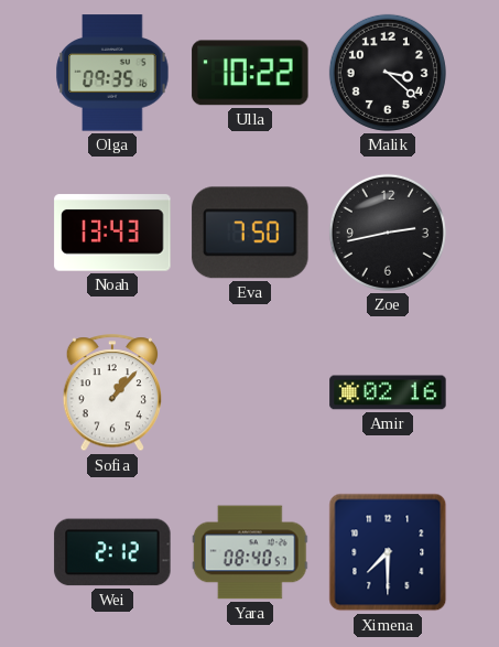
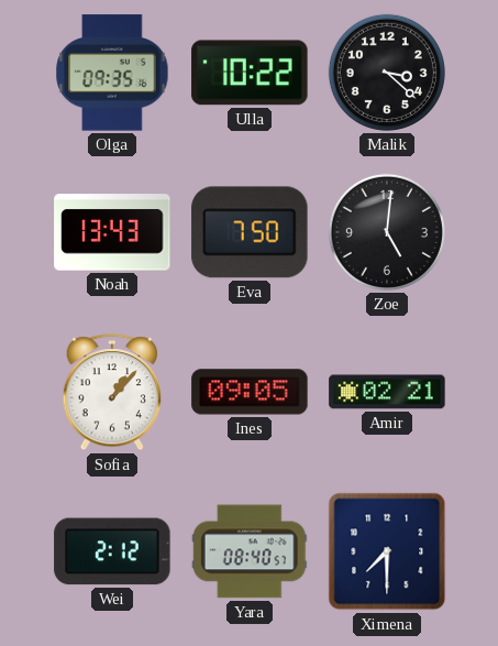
Zoe: 2:43 -> 5:01
Ines: none -> 09:05
Amir: 02:16 -> 02:21
